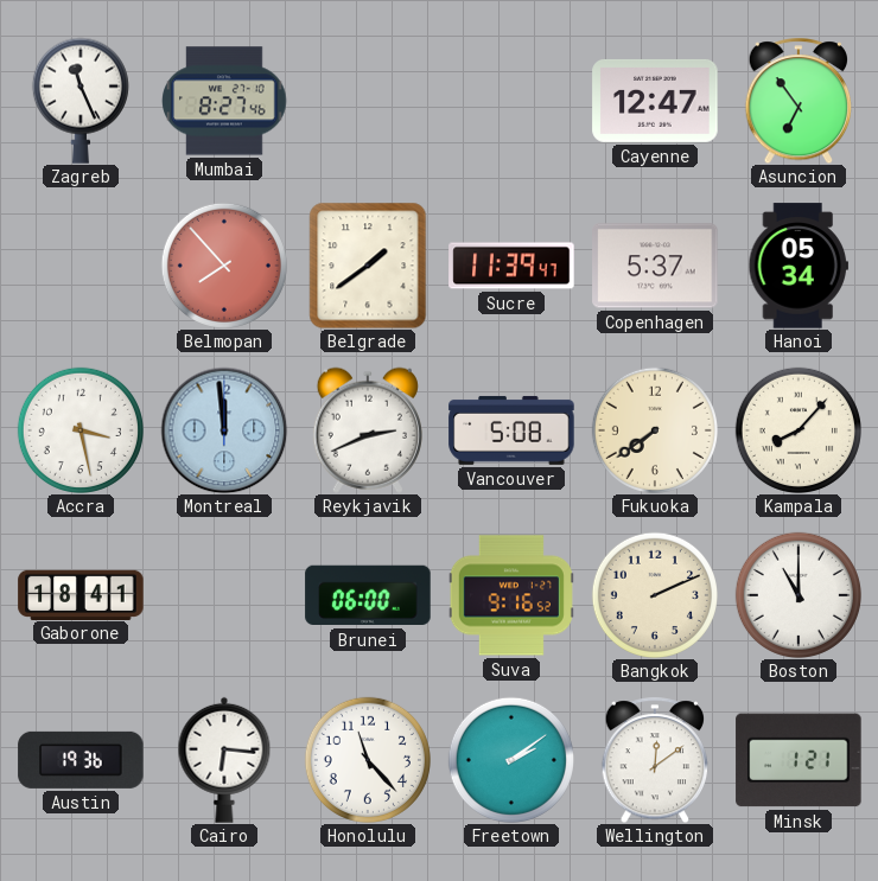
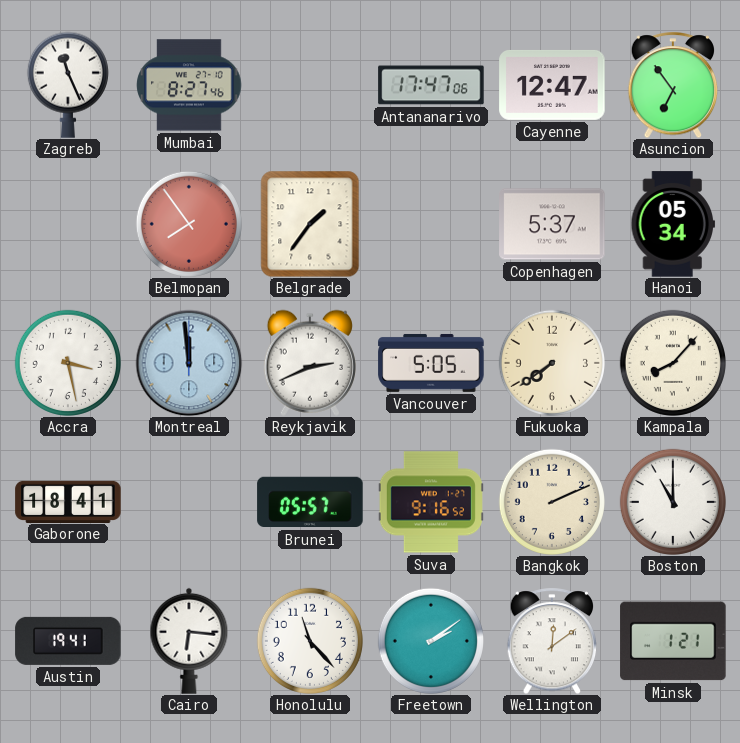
Antananarivo: none -> 17:47
Belmopan: 7:53 -> 7:54
Belgrade: 1:39 -> 1:36
Sucre: 11:39 -> none
Vancouver: 5:08 -> 5:05
Brunei: 06:00 -> 05:57
Austin: 19:36 -> 19:41
